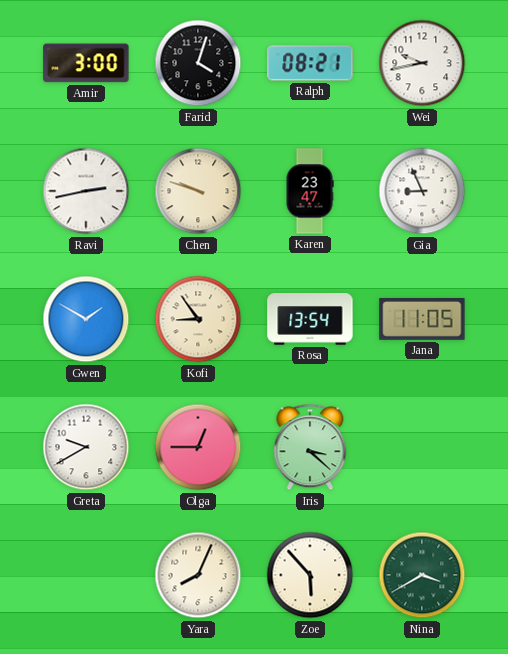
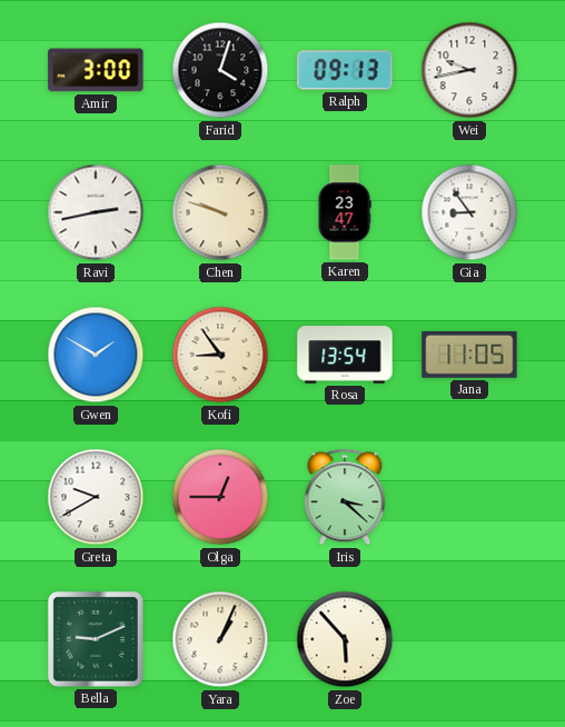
Ralph: 08:21 -> 09:13
Gia: 8:56 -> 8:54
Bella: none -> 9:11
Yara: 8:04 -> 1:04
Nina: 3:40 -> none
